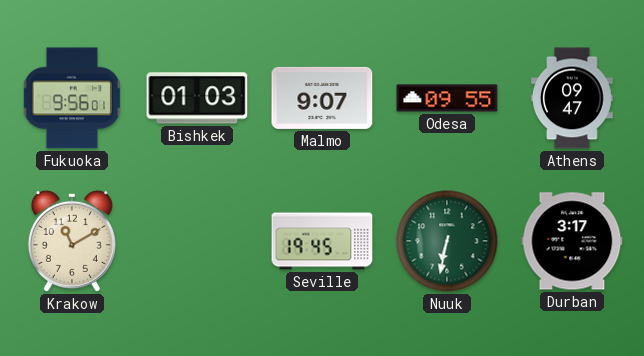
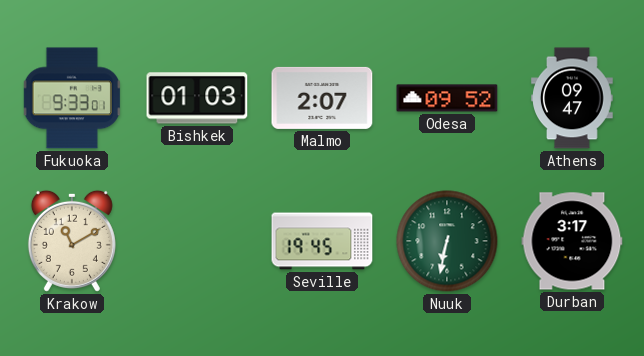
Fukuoka: 9:56 -> 9:33
Malmo: 9:07 -> 2:07
Odesa: 09:55 -> 09:52
